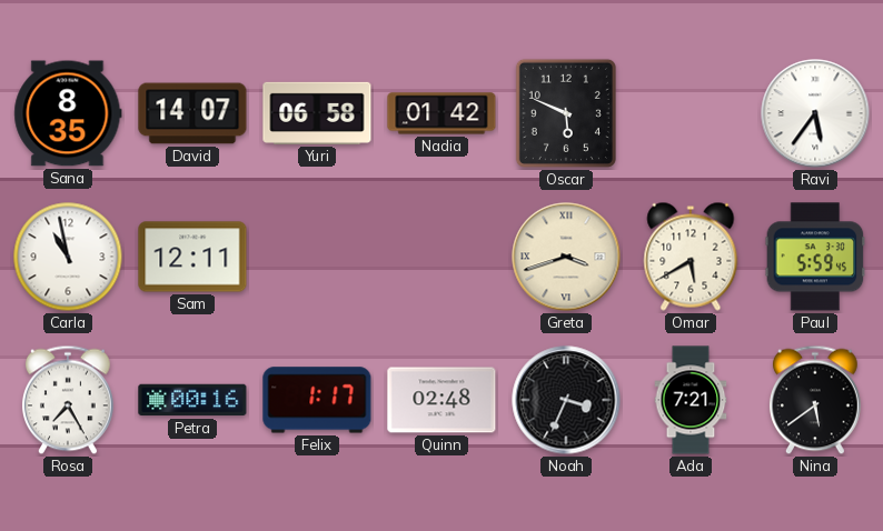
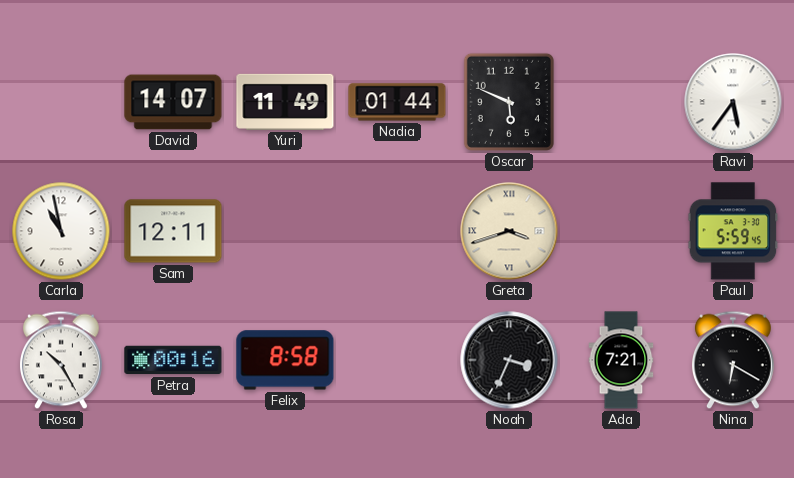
Sana: 8:35 -> none
Yuri: 06:58 -> 11:49
Nadia: 01:42 -> 01:44
Omar: 5:40 -> none
Rosa: 7:25 -> 10:25
Felix: 1:17 -> 8:58
Quinn: 02:48 -> none
Nina: 5:39 -> 6:20
